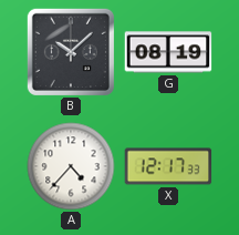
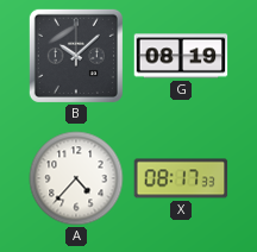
X: 12:17 -> 08:17
